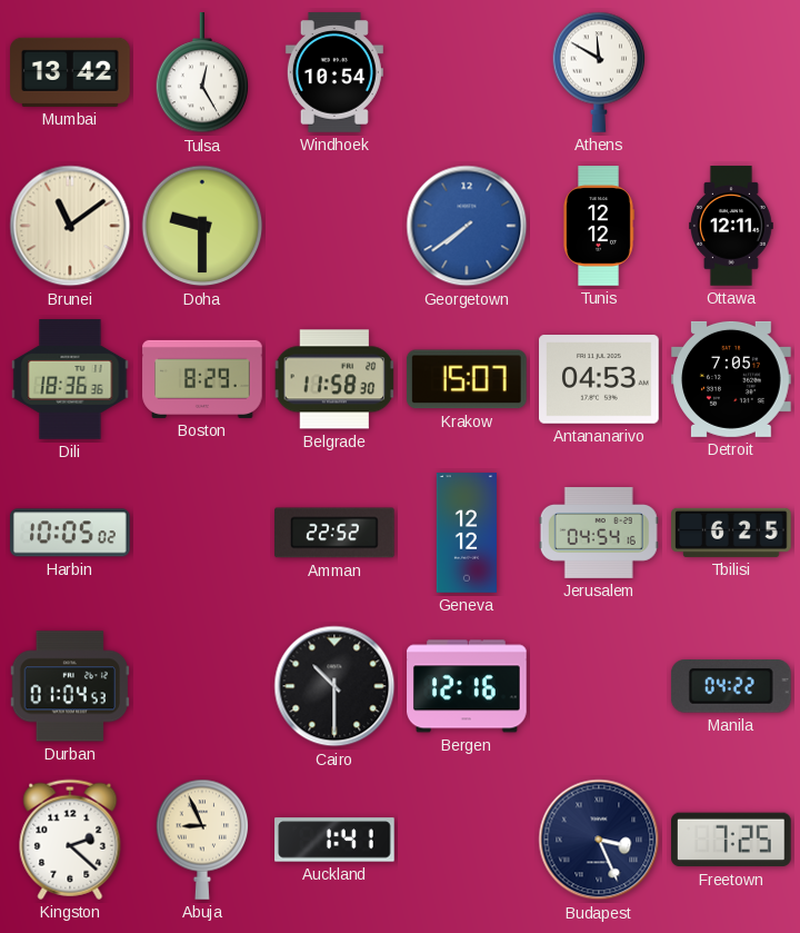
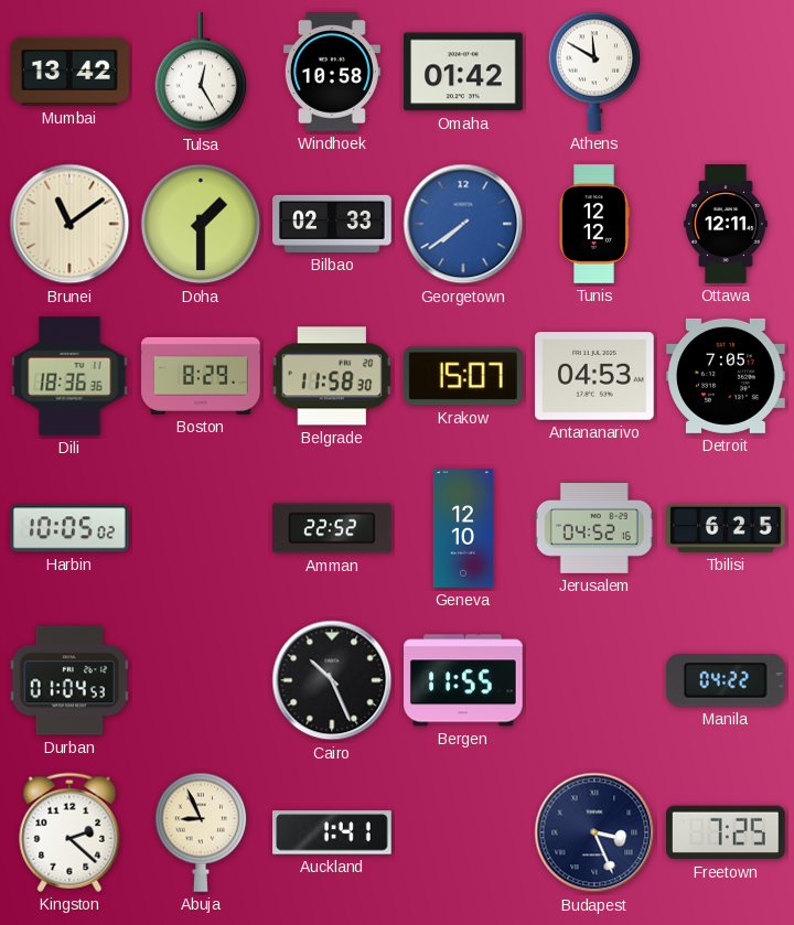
Windhoek: 10:54 -> 10:58
Omaha: none -> 01:42
Doha: 9:30 -> 1:30
Bilbao: none -> 02:33
Geneva: 12:12 -> 12:10
Jerusalem: 04:54 -> 04:52
Cairo: 10:30 -> 10:26
Bergen: 12:16 -> 11:55
